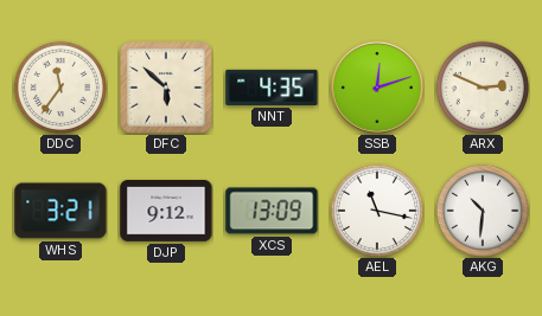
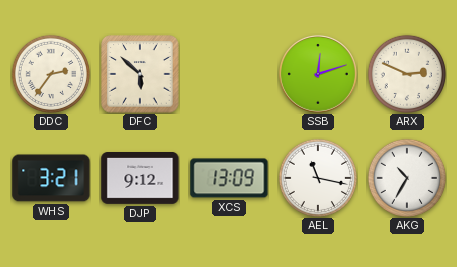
DDC: 11:36 -> 2:36
NNT: 4:35 -> none
AKG: 10:31 -> 10:35
